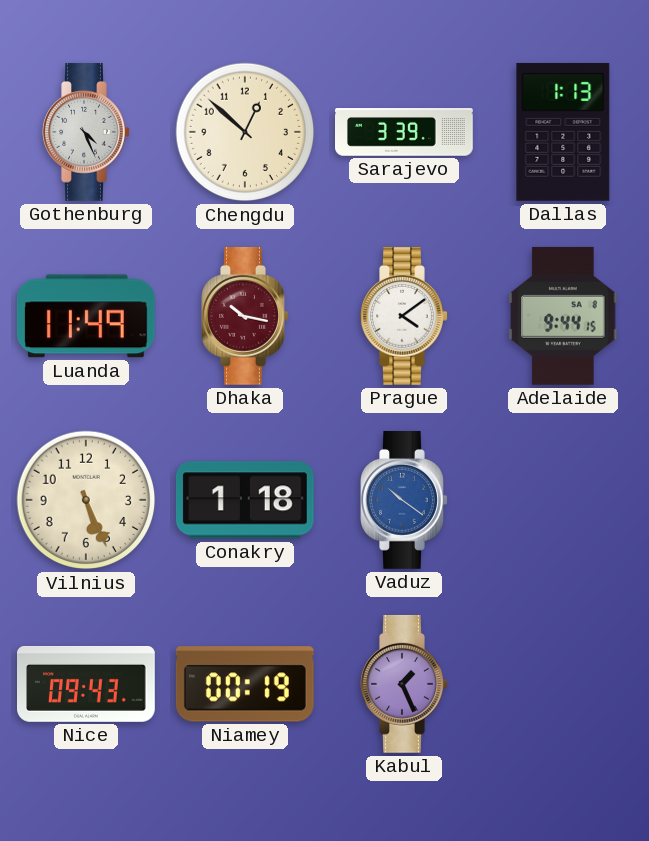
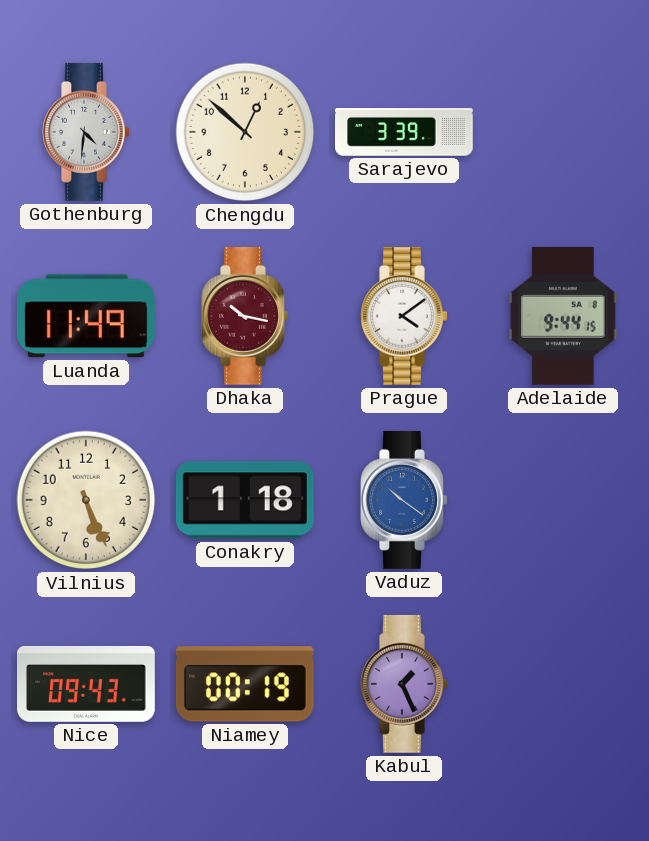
Gothenburg: 4:26 -> 4:31
Dallas: 1:13 -> none
